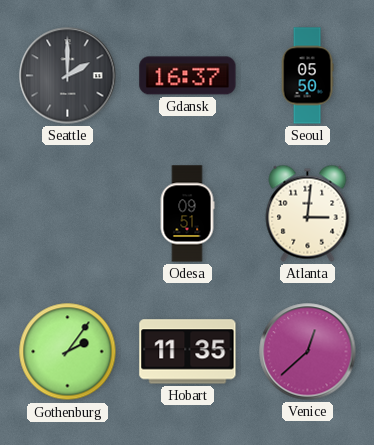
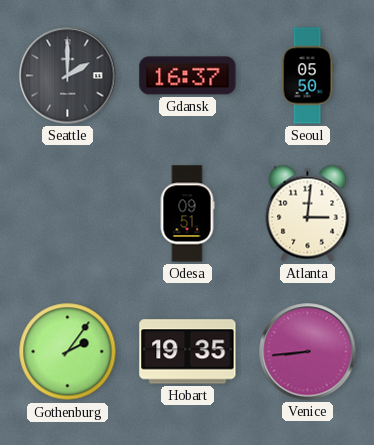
Hobart: 11:35 -> 19:35
Venice: 12:38 -> 8:44
